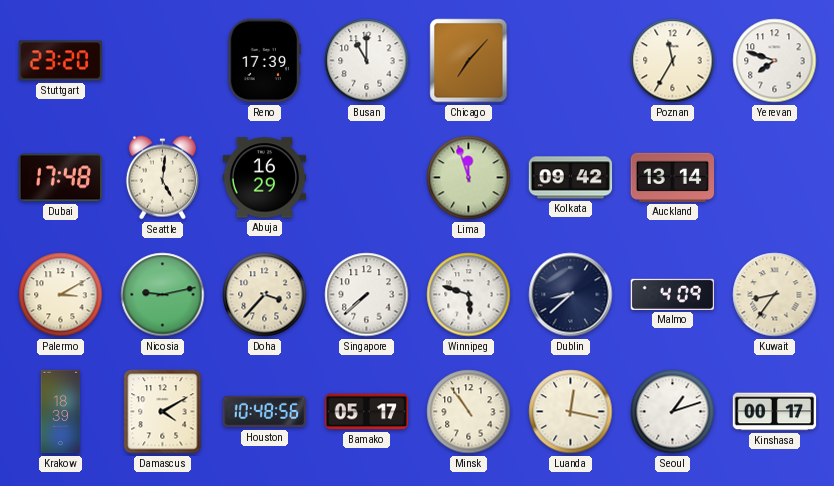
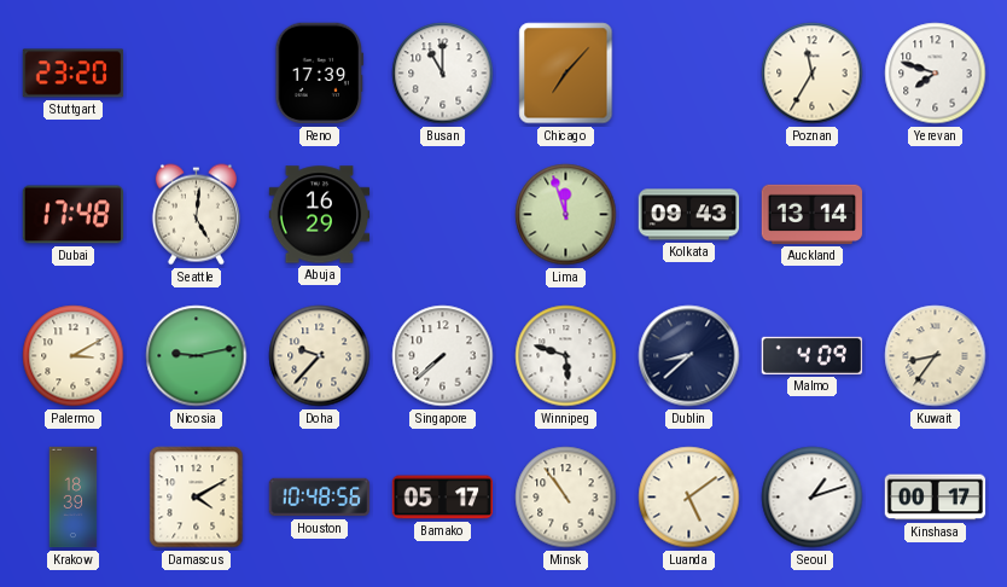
Kolkata: 09:42 -> 09:43
Doha: 3:37 -> 9:37
Luanda: 12:17 -> 5:09
